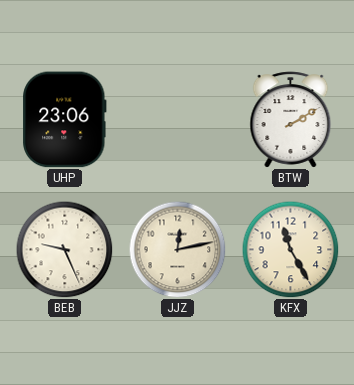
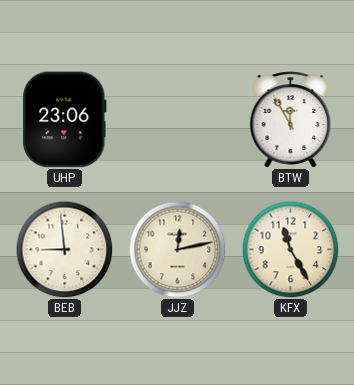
BTW: 2:10 -> 11:55
BEB: 9:26 -> 8:59
